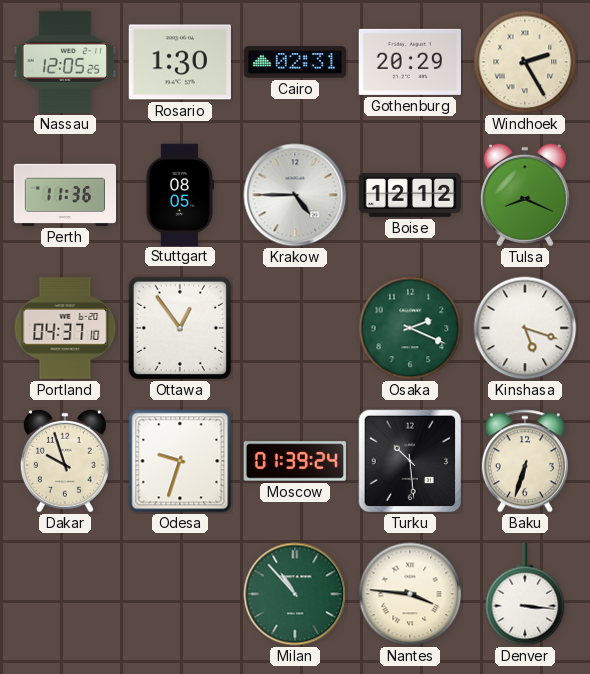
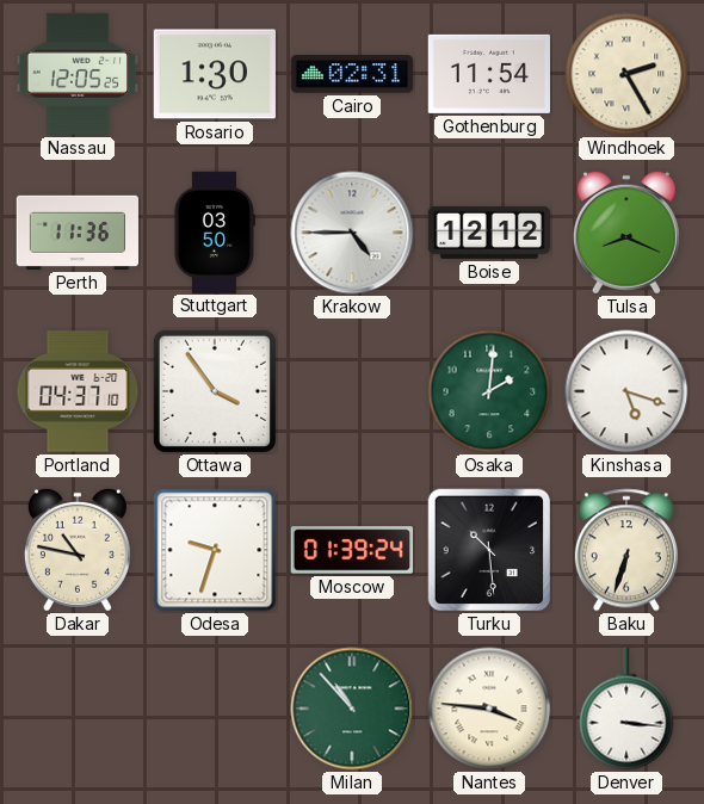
Gothenburg: 20:29 -> 11:54
Stuttgart: 08:05 -> 03:50
Ottawa: 12:54 -> 3:54
Osaka: 2:19 -> 2:01
Dakar: 9:57 -> 10:47
